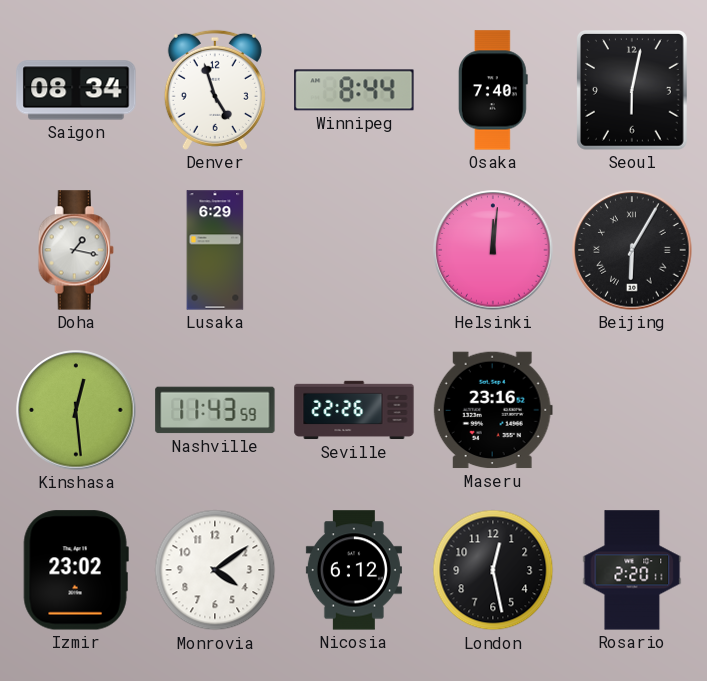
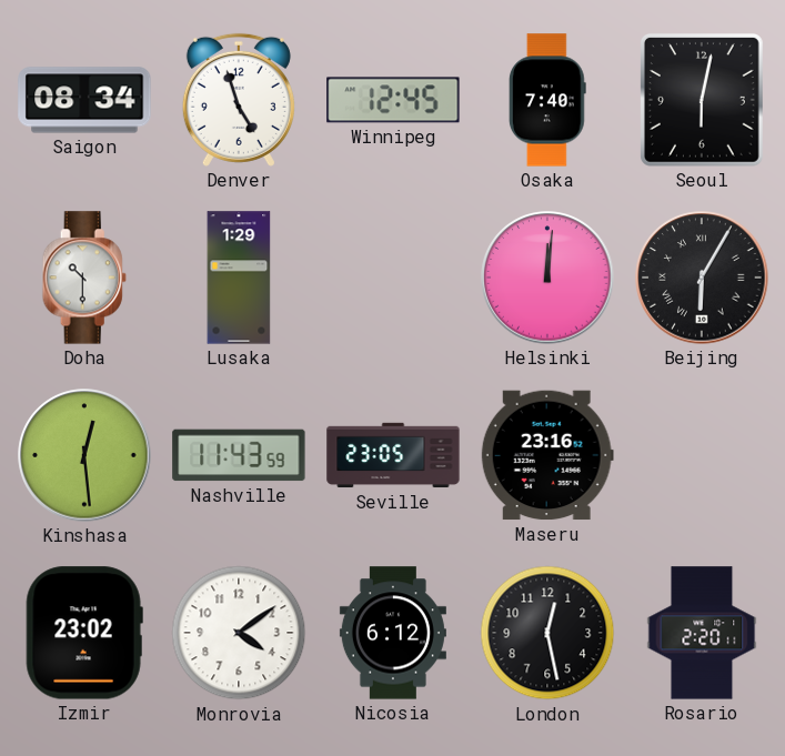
Winnipeg: 8:44 -> 12:45
Doha: 1:17 -> 10:30
Lusaka: 6:29 -> 1:29
Seville: 22:26 -> 23:05
